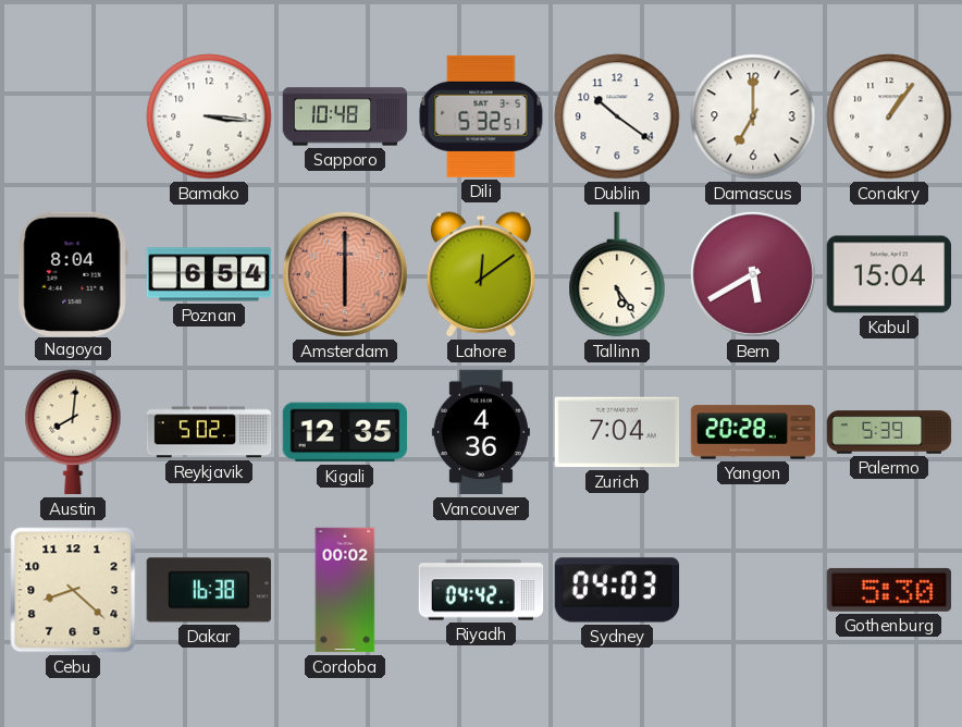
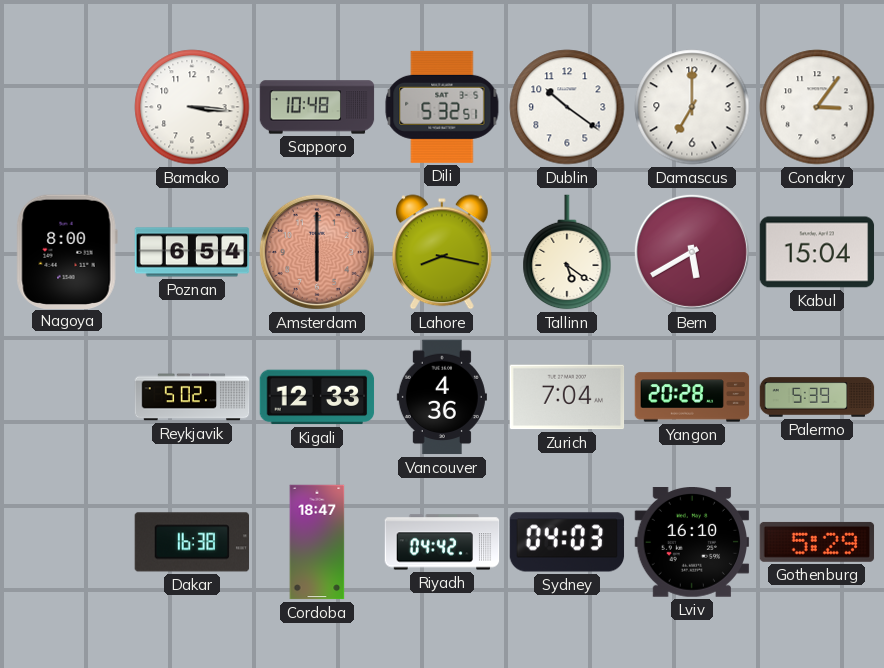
Conakry: 1:06 -> 3:06
Nagoya: 8:04 -> 8:00
Lahore: 12:09 -> 8:17
Tallinn: 5:24 -> 5:21
Austin: 8:01 -> none
Kigali: 12:35 -> 12:33
Cebu: 8:22 -> none
Cordoba: 00:02 -> 18:47
Lviv: none -> 16:10
Gothenburg: 5:30 -> 5:29
